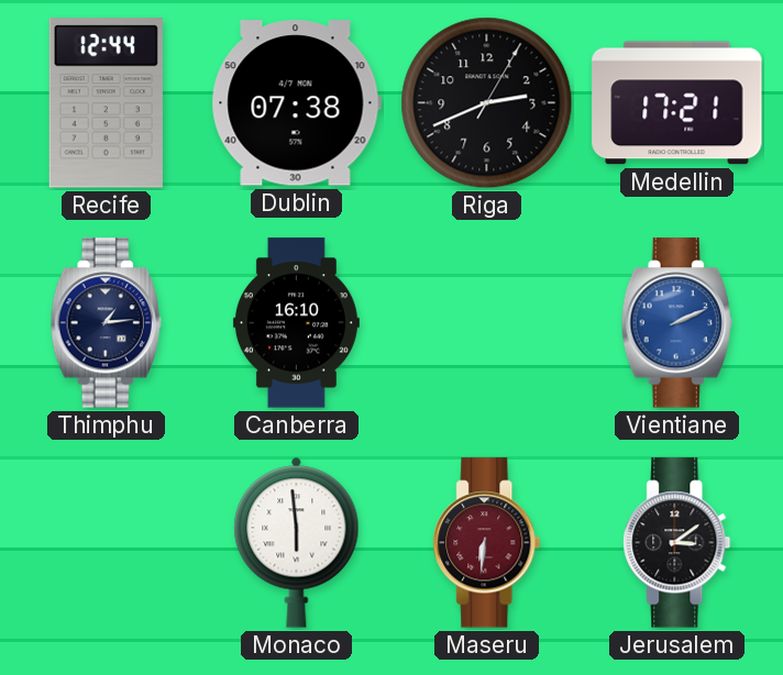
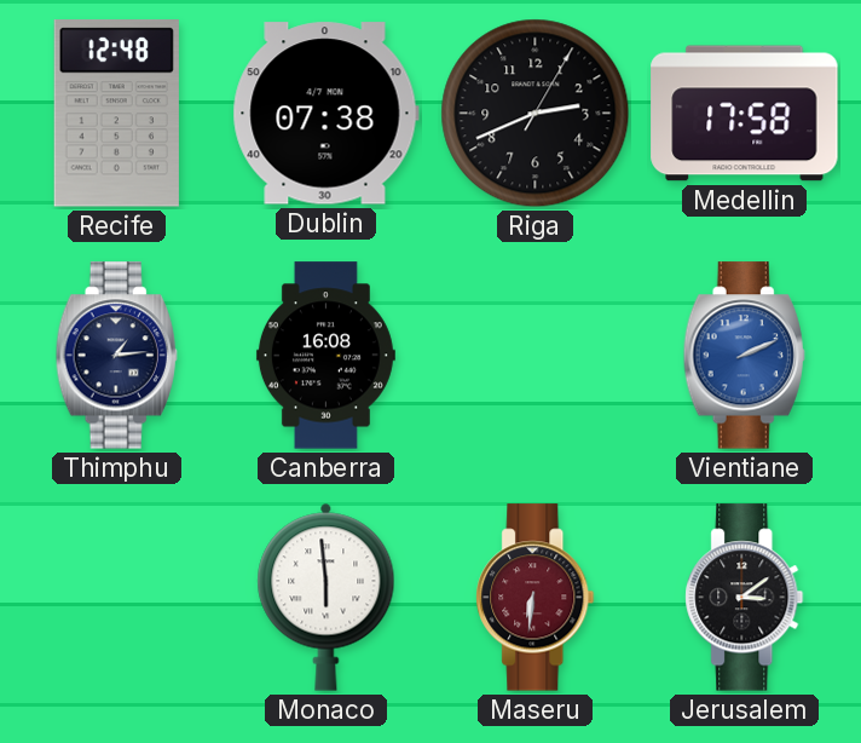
Recife: 12:44 -> 12:48
Medellin: 17:21 -> 17:58
Canberra: 16:10 -> 16:08
